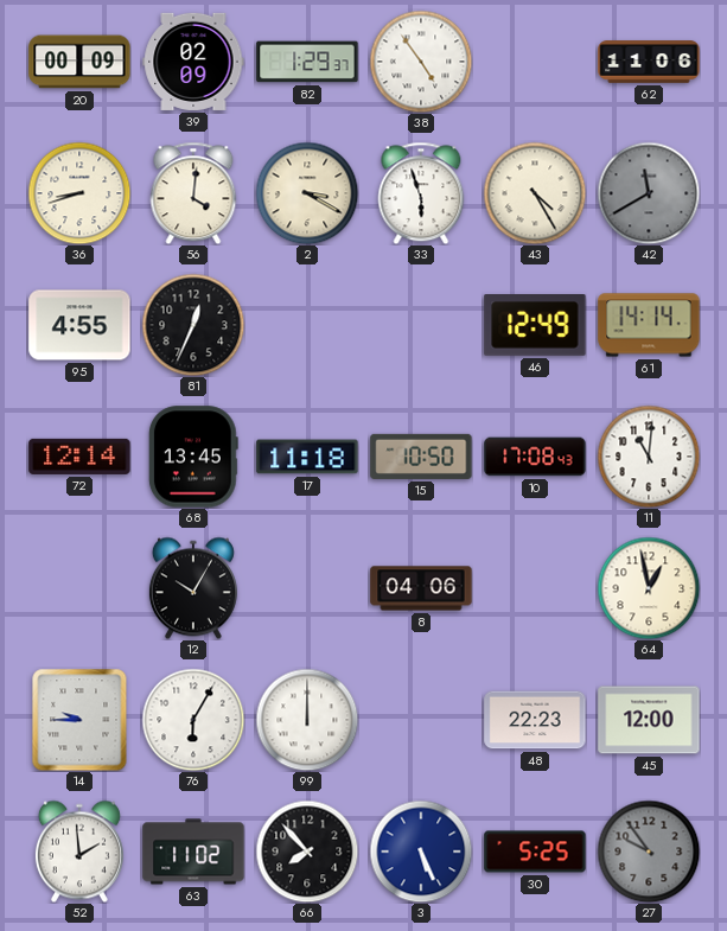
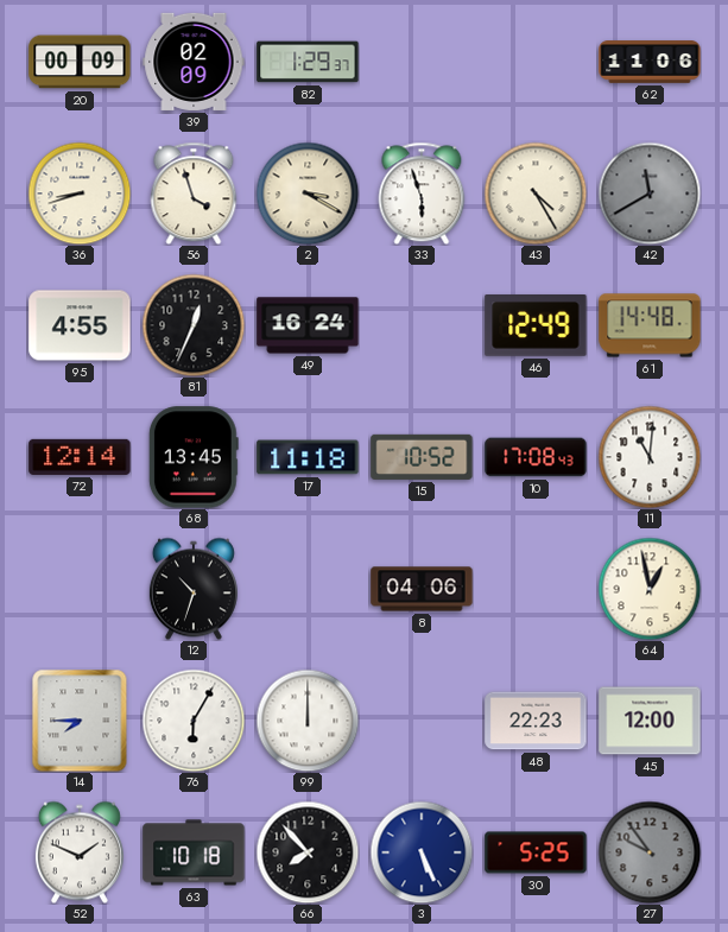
38: 4:54 -> none
56: 4:01 -> 3:57
49: none -> 16:24
61: 14:14 -> 14:48
15: 10:50 -> 10:52
12: 10:05 -> 10:33
14: 9:45 -> 7:45
52: 1:59 -> 1:49
63: 11:02 -> 10:18
